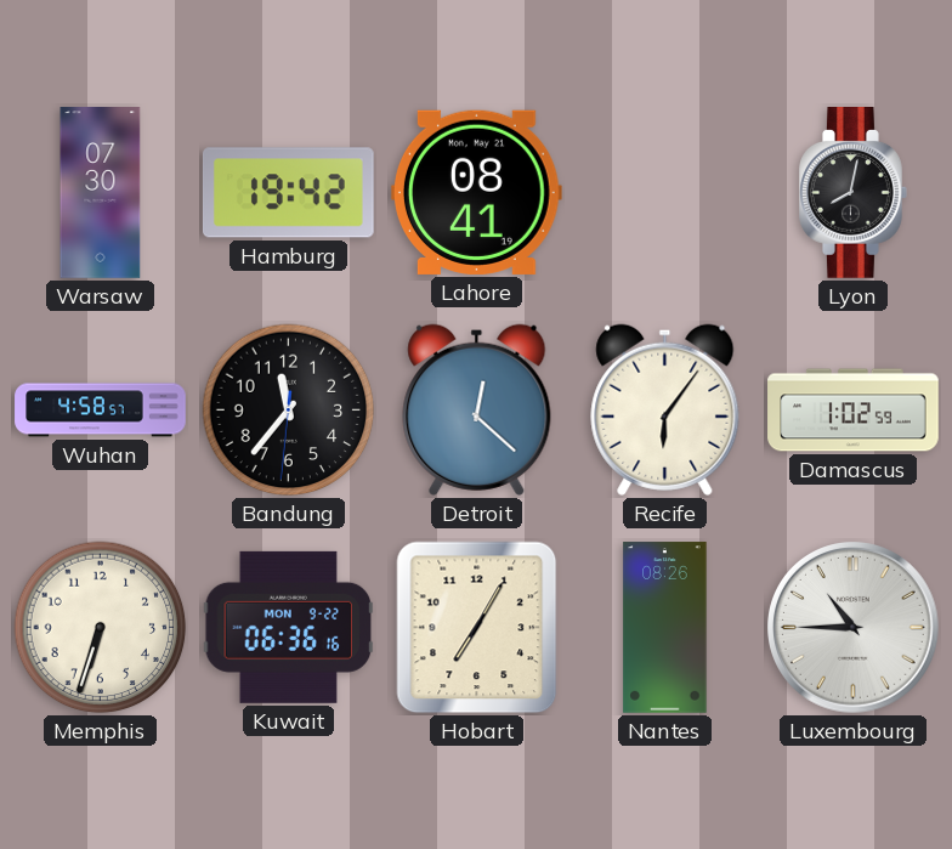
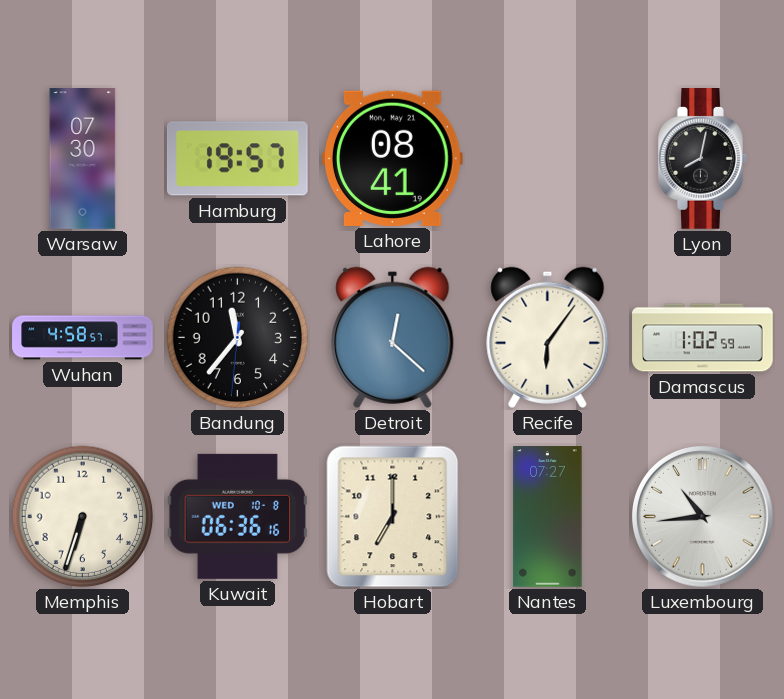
Hamburg: 19:42 -> 19:57
Kuwait date: MON 9-22 -> WED 10-8
Hobart: 7:05 -> 7:00
Nantes: 08:26 -> 07:27
Luxembourg: 10:45 -> 10:44
